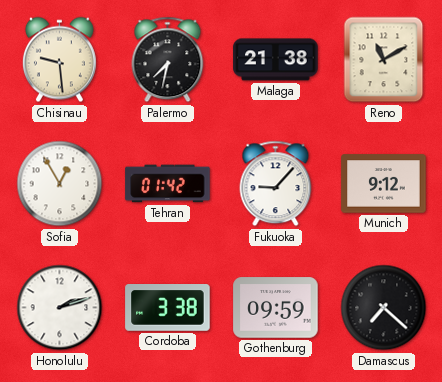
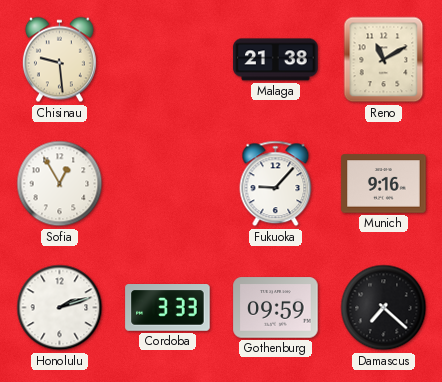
Palermo: 7:32 -> none
Tehran: 01:42 -> none
Munich: 9:12 -> 9:16
Cordoba: 3:38 -> 3:33
